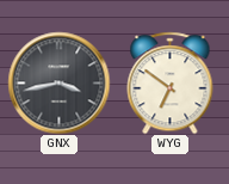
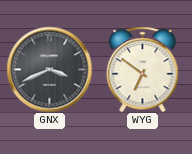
GNX: 3:43 -> 3:41
